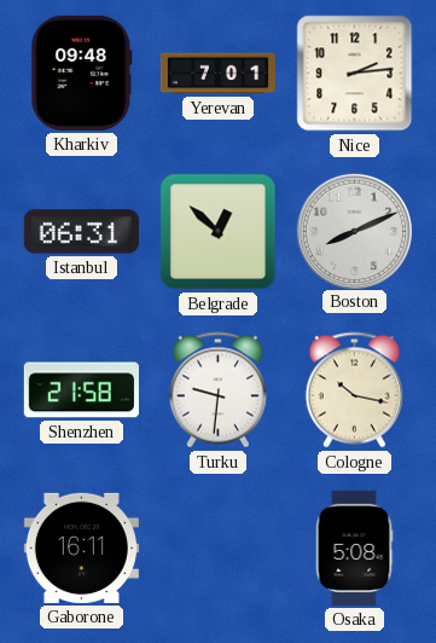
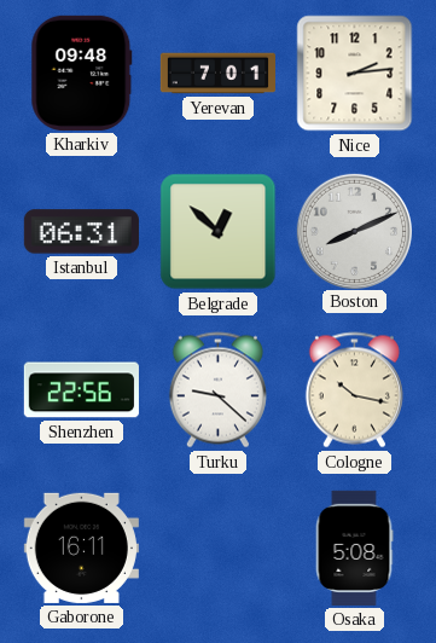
Shenzhen: 21:58 -> 22:56
Turku: 9:31 -> 9:22
